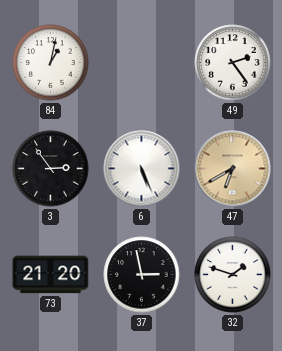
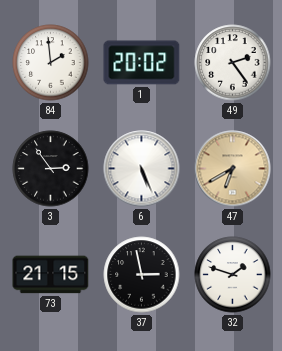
84: 1:02 -> 1:59
1: none -> 20:02
73: 21:20 -> 21:15
